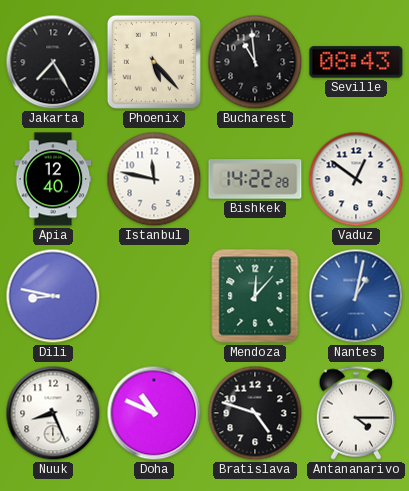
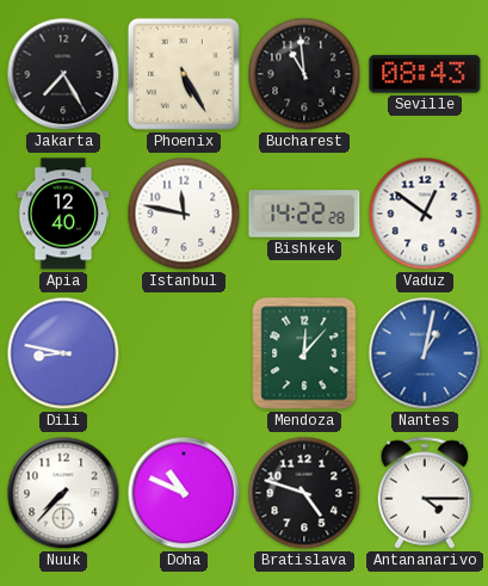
Phoenix: 5:23 -> 5:25
Nuuk: 8:26 -> 7:37
